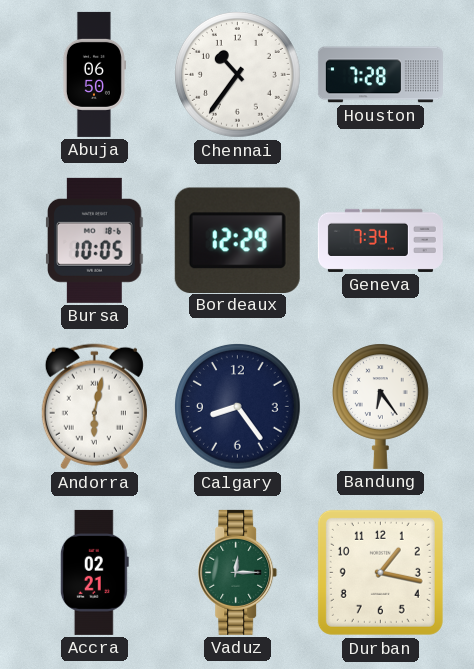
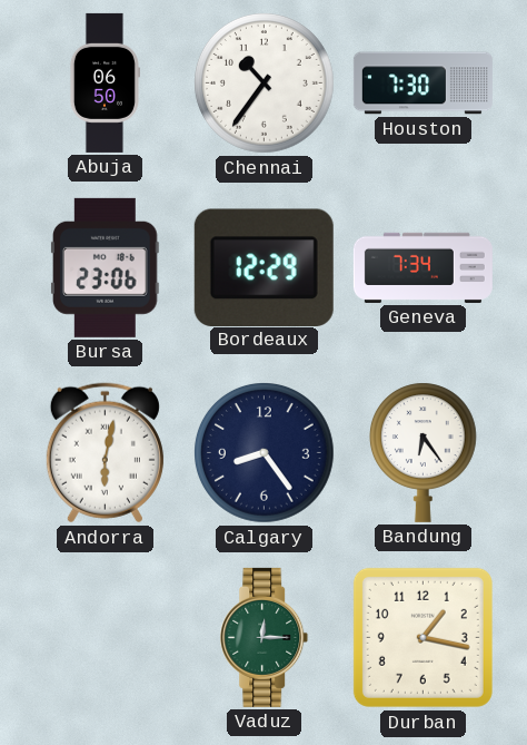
Houston: 7:28 -> 7:30
Bursa: 10:05 -> 23:06
Accra: 02:21 -> none
